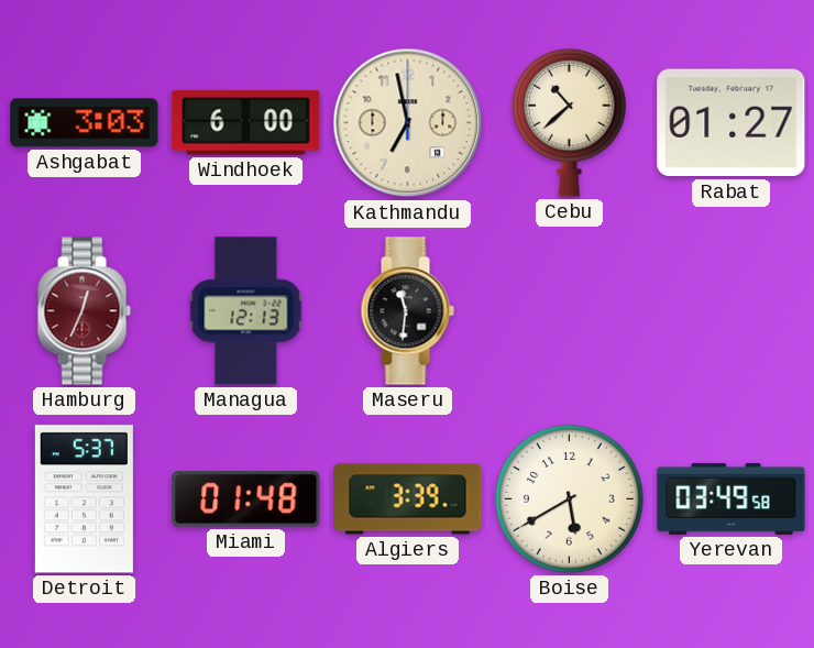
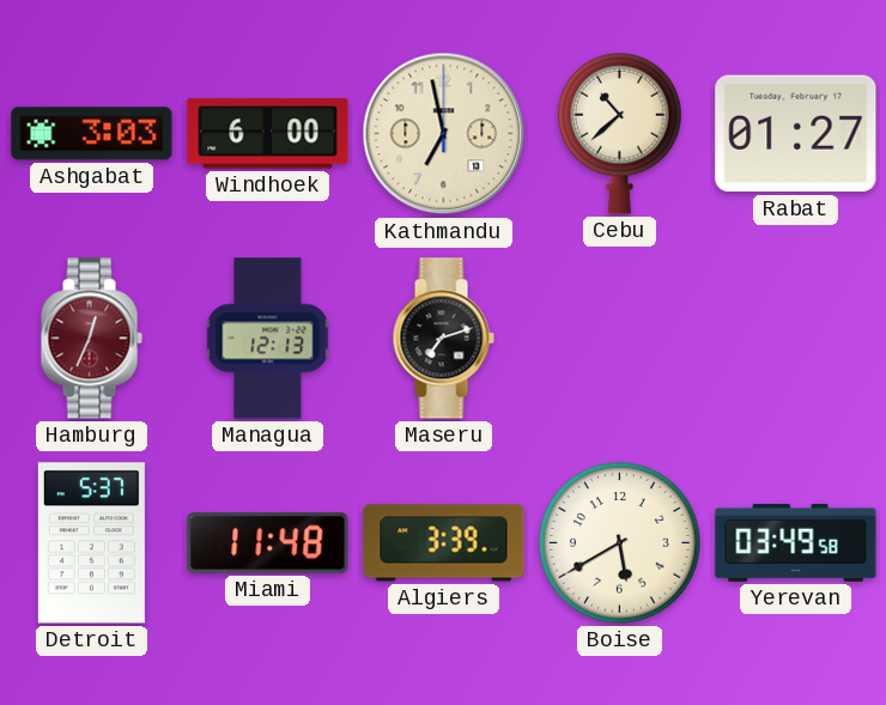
Maseru: 11:31 -> 7:12
Miami: 01:48 -> 11:48
